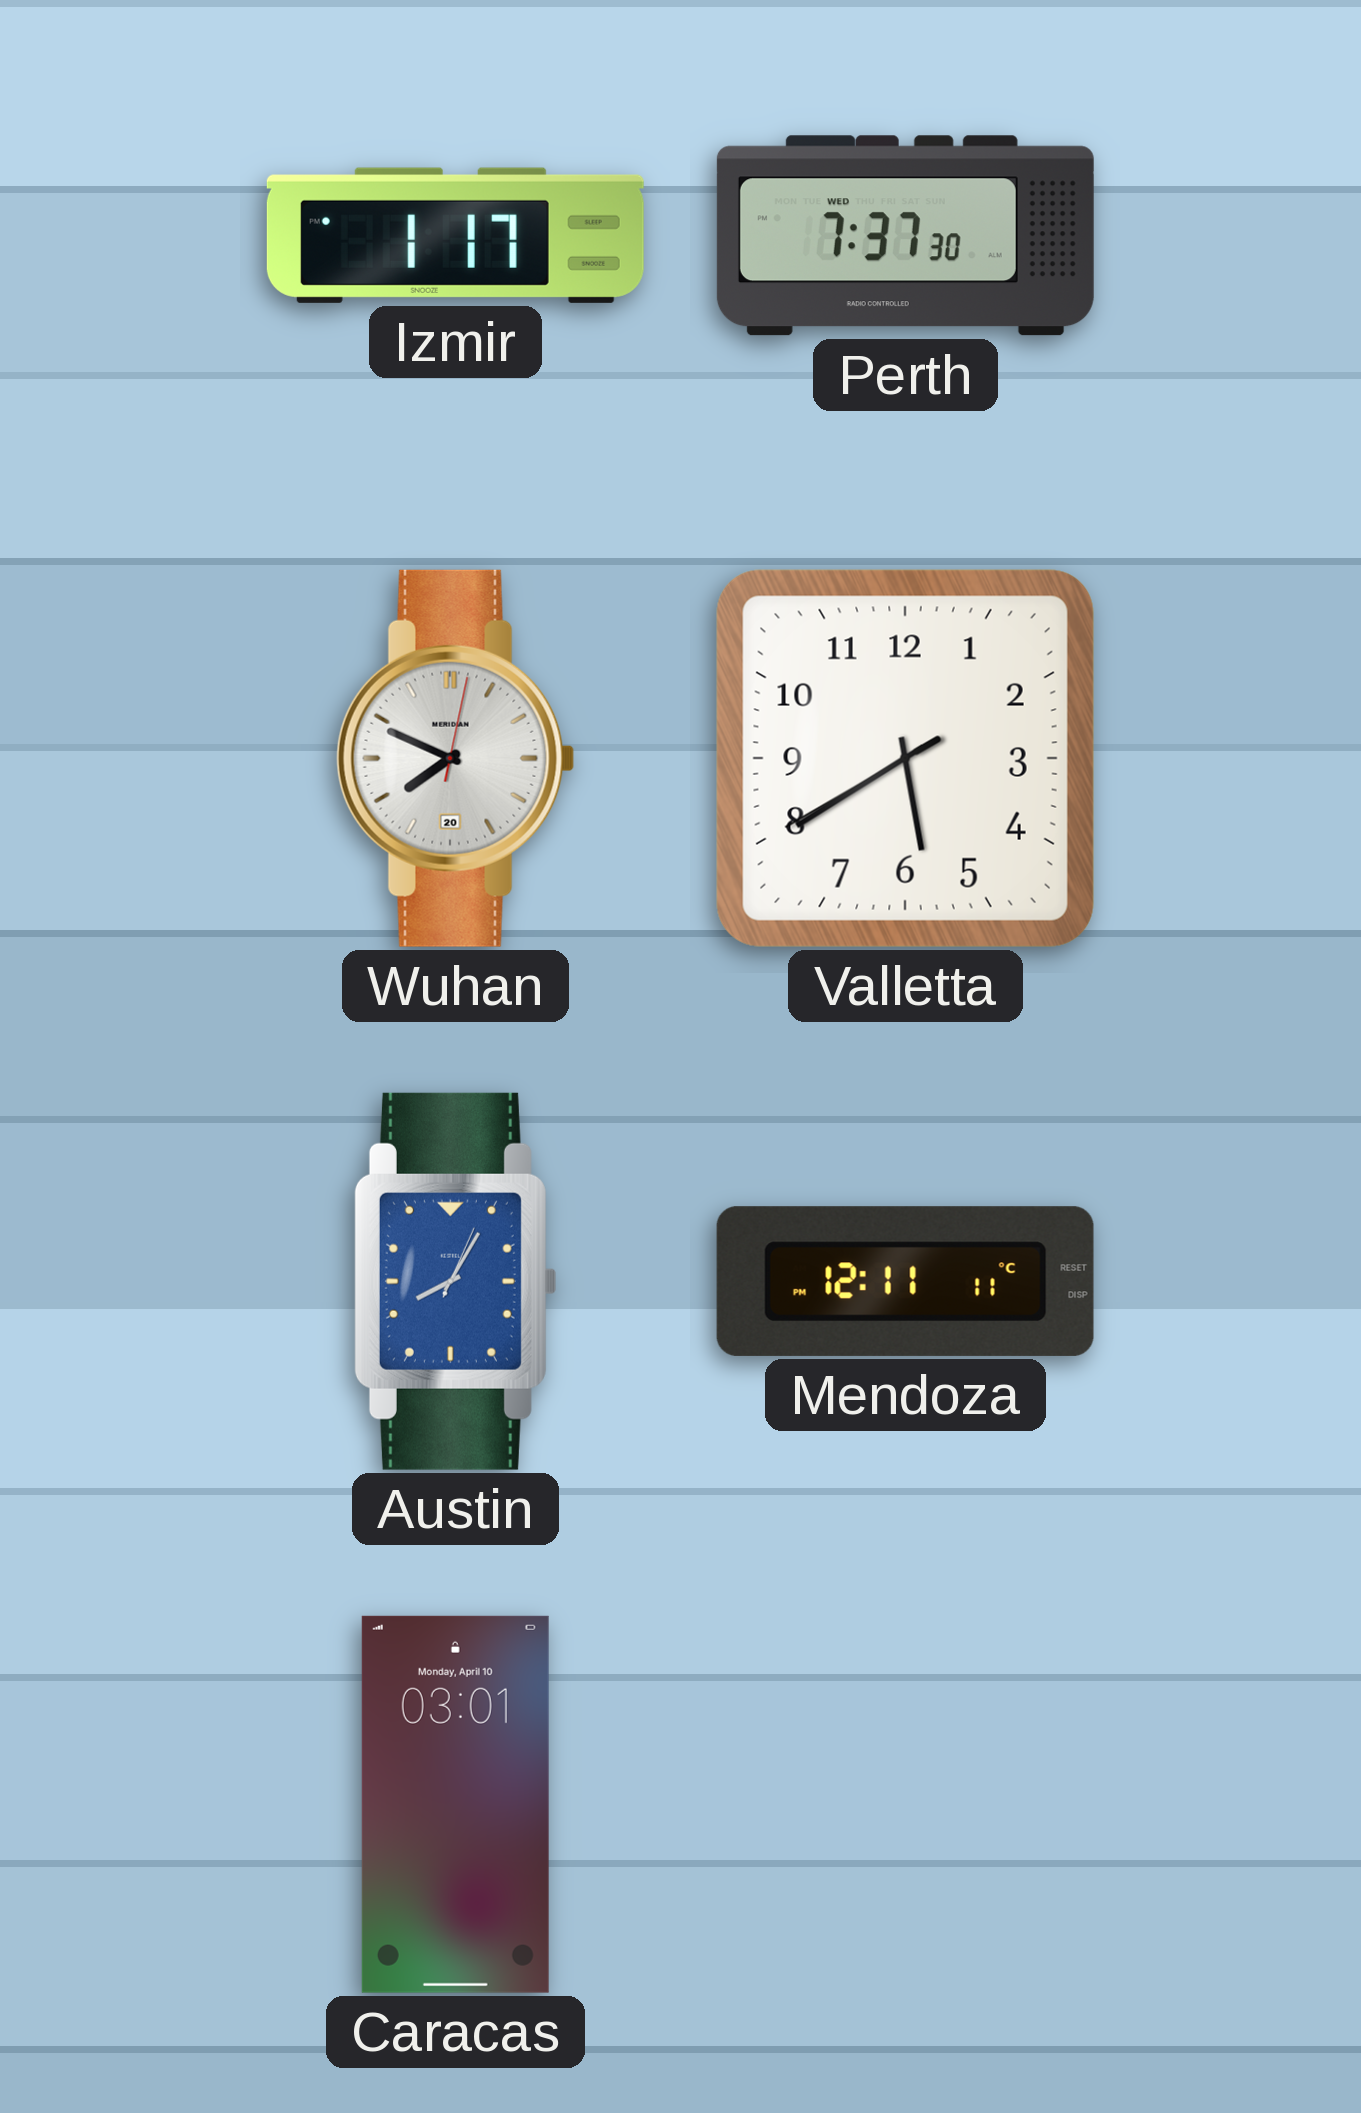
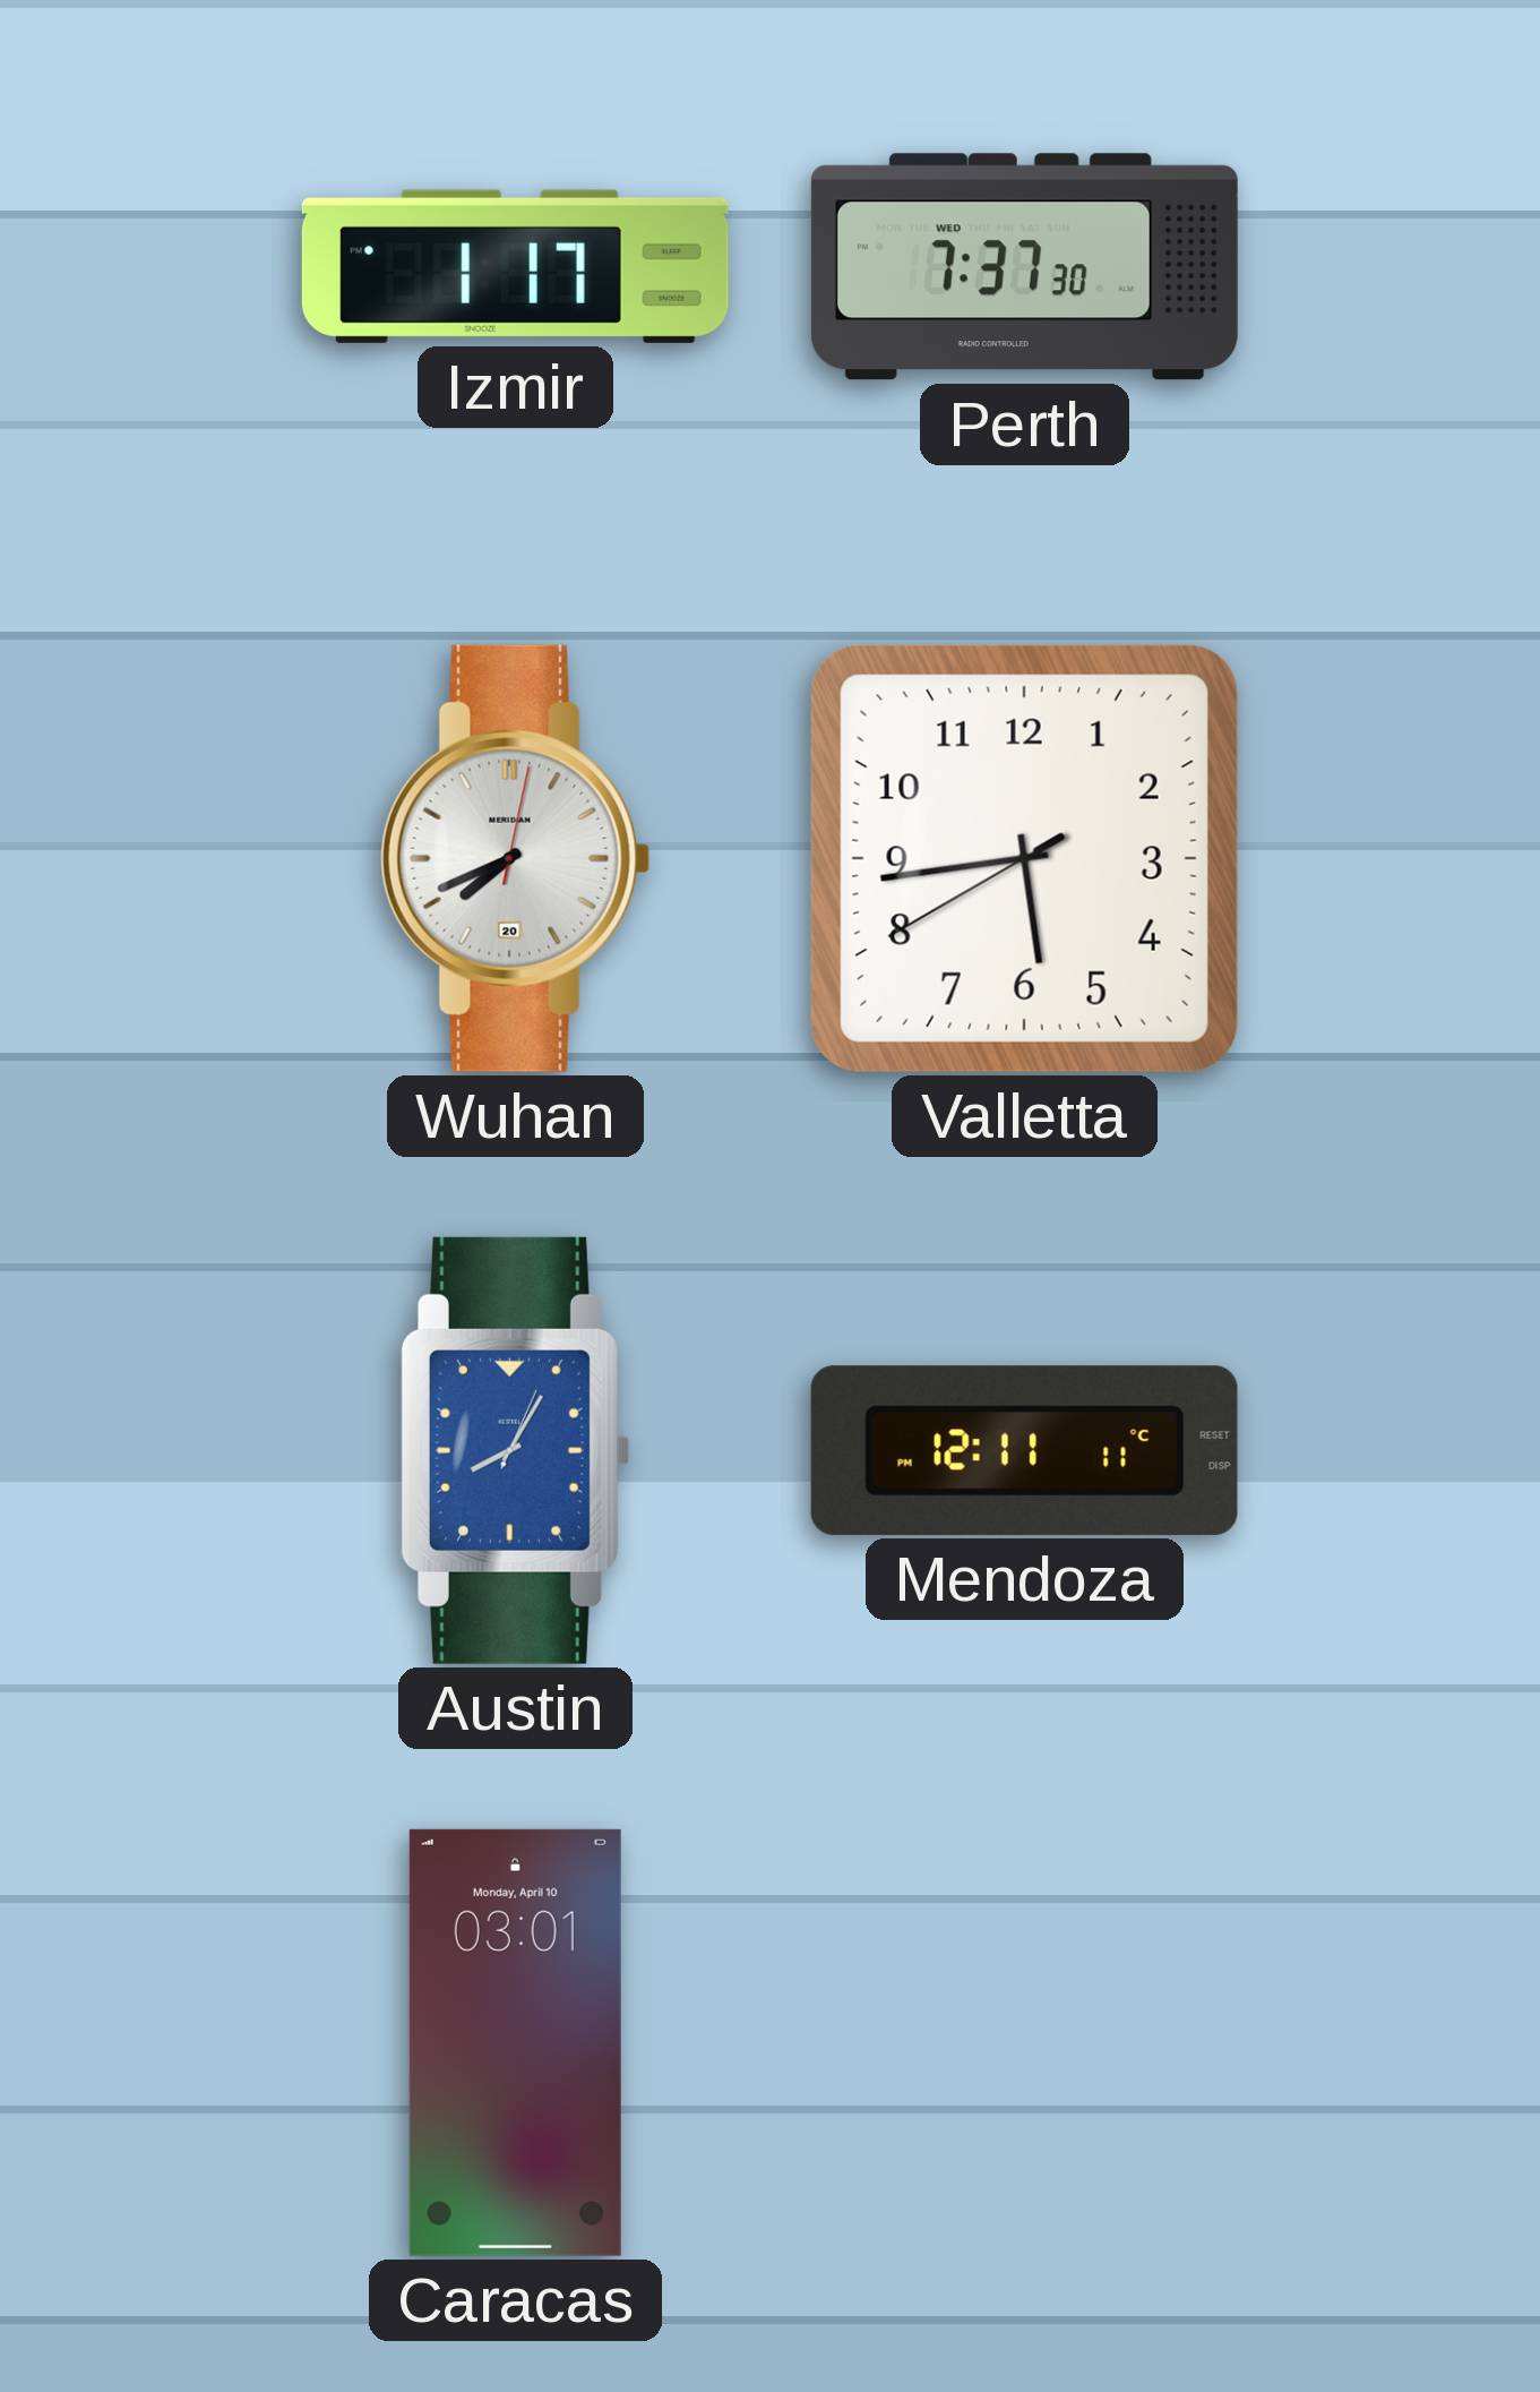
Wuhan: 7:49 -> 7:41
Valletta: 5:39 -> 5:43
